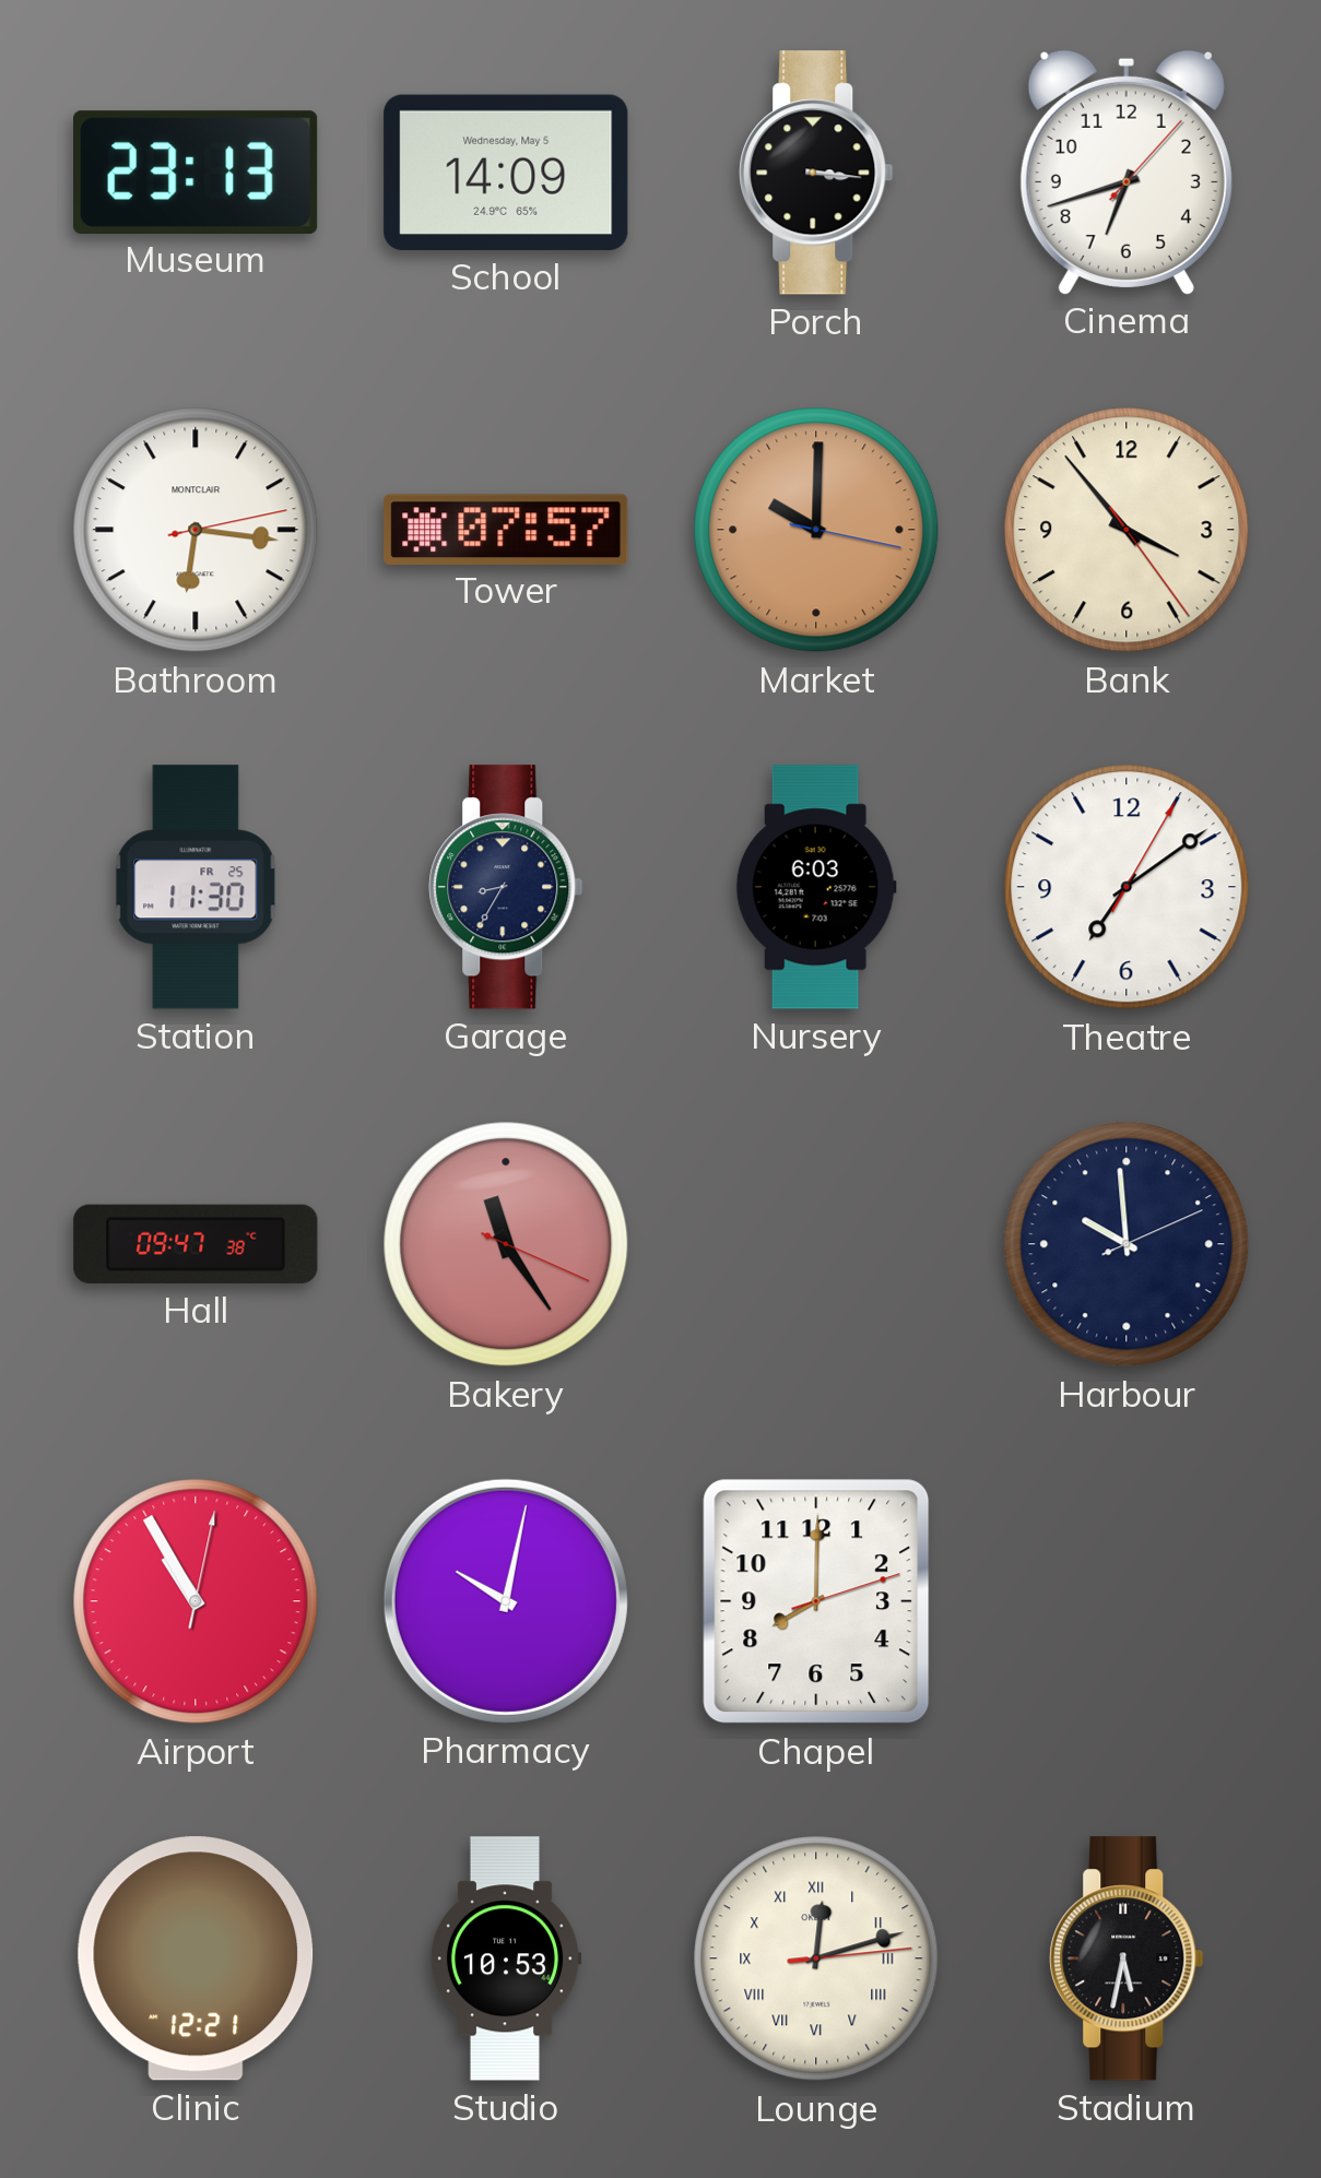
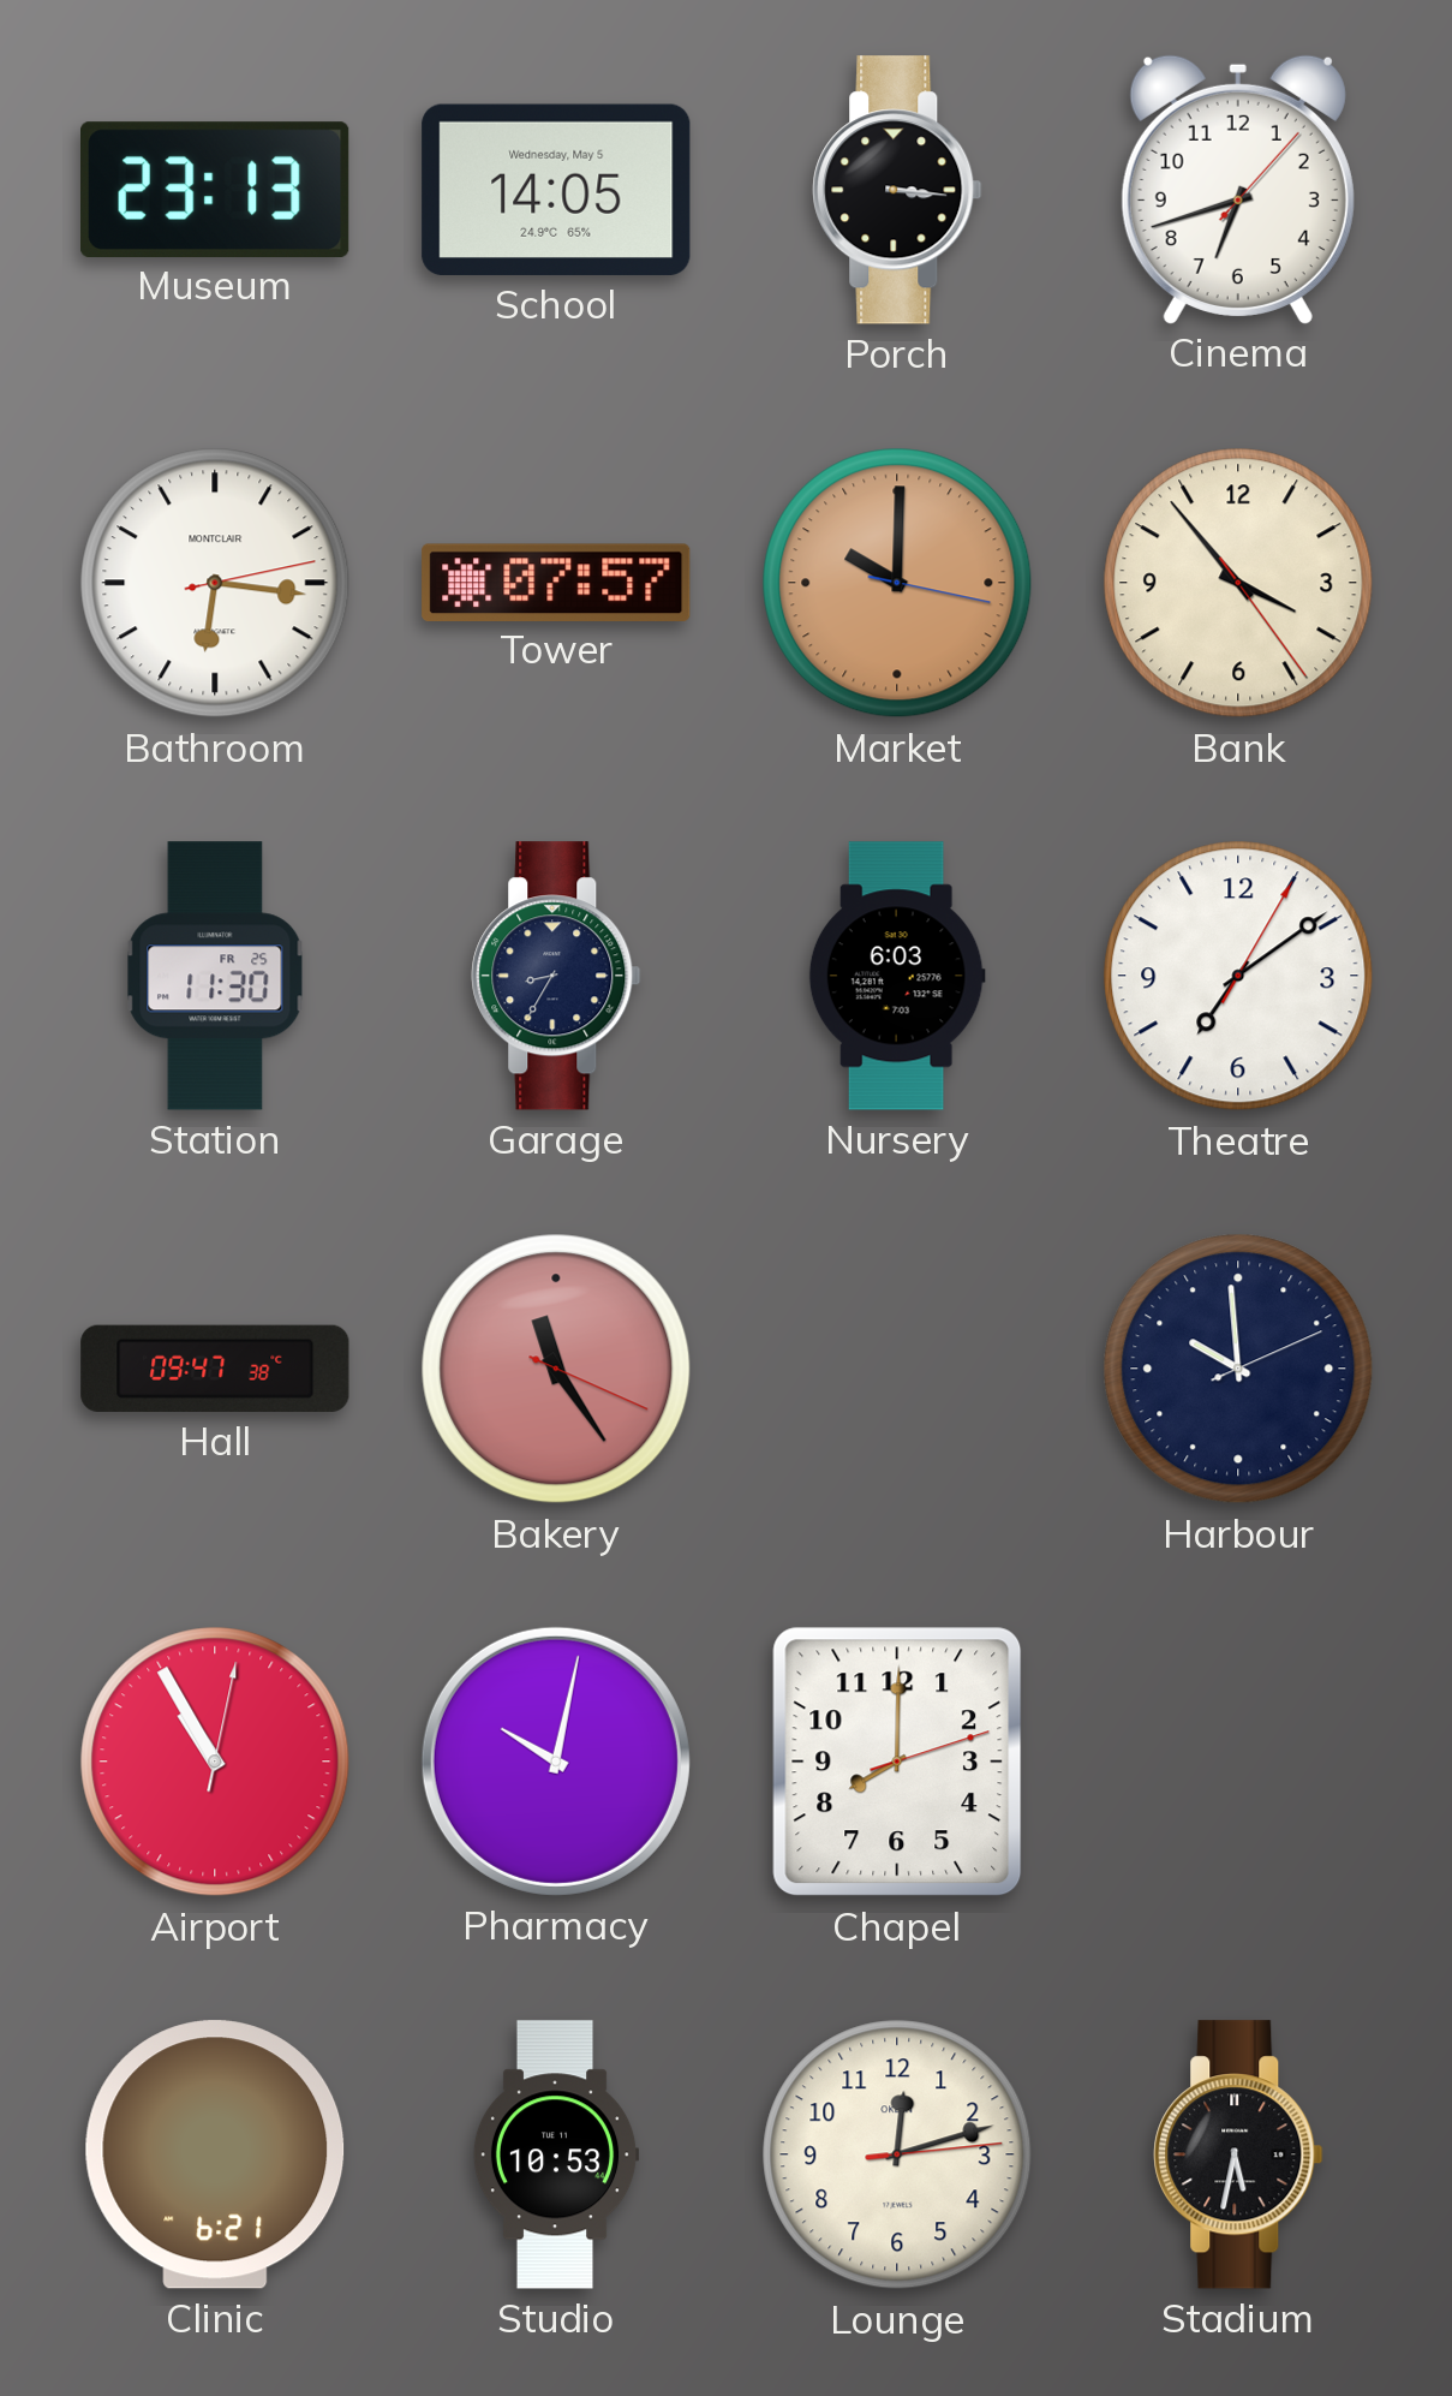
School: 14:09 -> 14:05
Clinic: 12:21 -> 6:21
Lounge numerals: Roman -> Arabic
